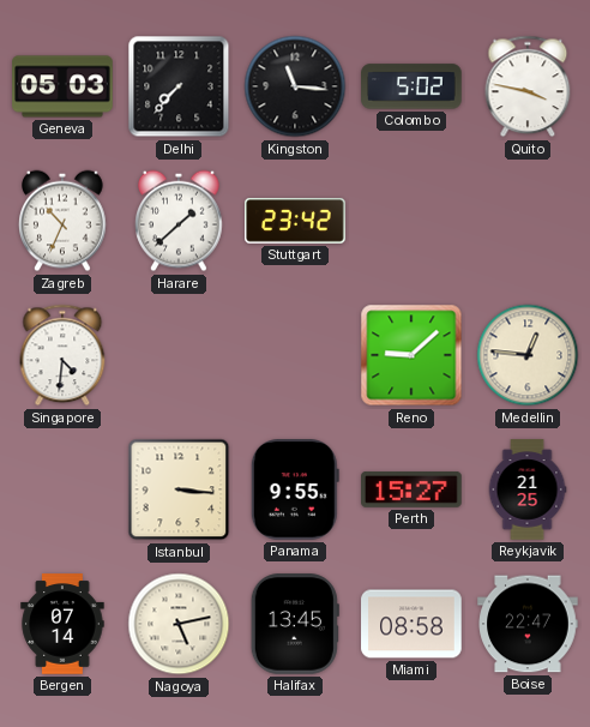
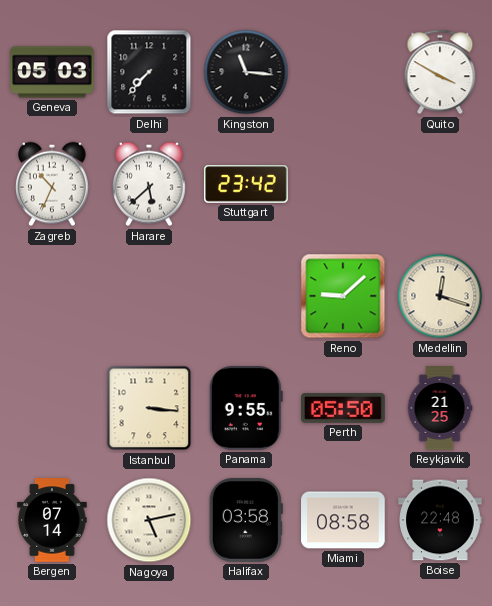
Colombo: 5:02 -> none
Quito: 3:47 -> 3:50
Harare: 1:38 -> 5:38
Singapore: 4:31 -> none
Medellin: 12:46 -> 12:18
Perth: 15:27 -> 05:50
Halifax: 13:45 -> 03:58
Boise: 22:47 -> 22:48
